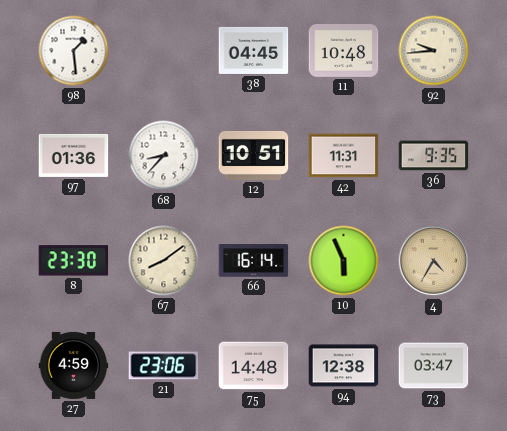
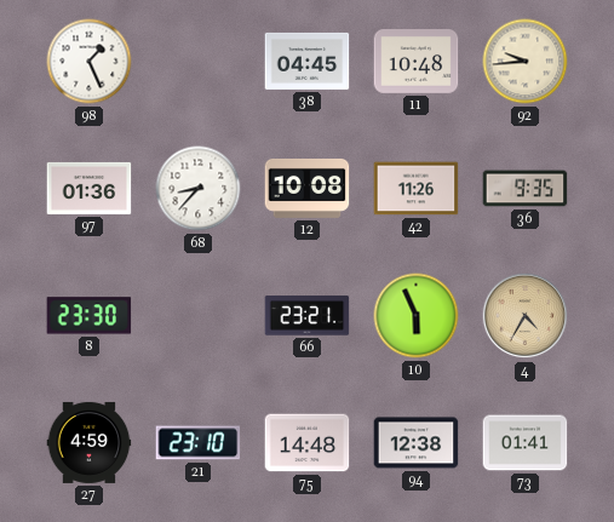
98: 1:29 -> 1:26
12: 10:51 -> 10:08
42: 11:31 -> 11:26
67: 8:09 -> none
66: 16:14 -> 23:21
21: 23:06 -> 23:10
73: 03:47 -> 01:41
